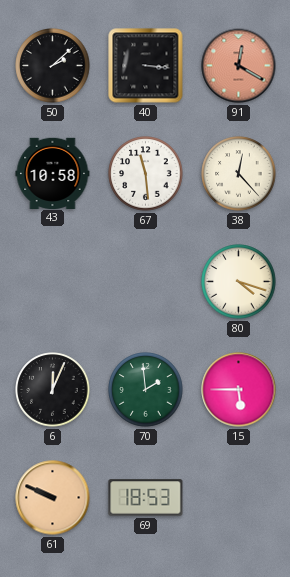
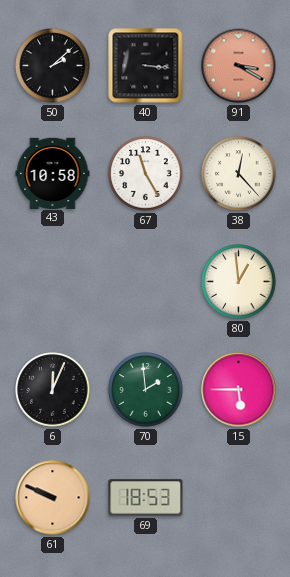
91: 12:20 -> 3:20
67: 11:29 -> 11:25
80: 4:18 -> 12:59
